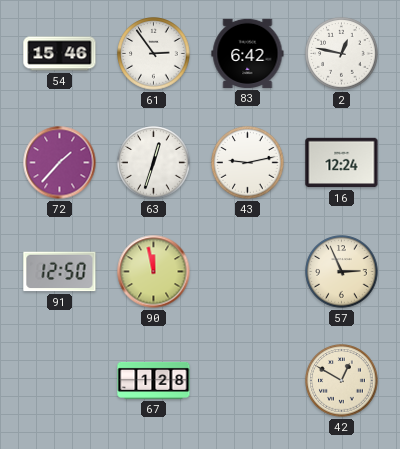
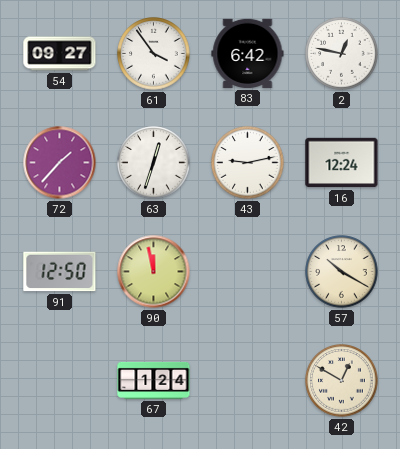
54: 15:46 -> 09:27
61: 2:54 -> 3:54
57: 2:56 -> 10:20
67: 1:28 -> 1:24
